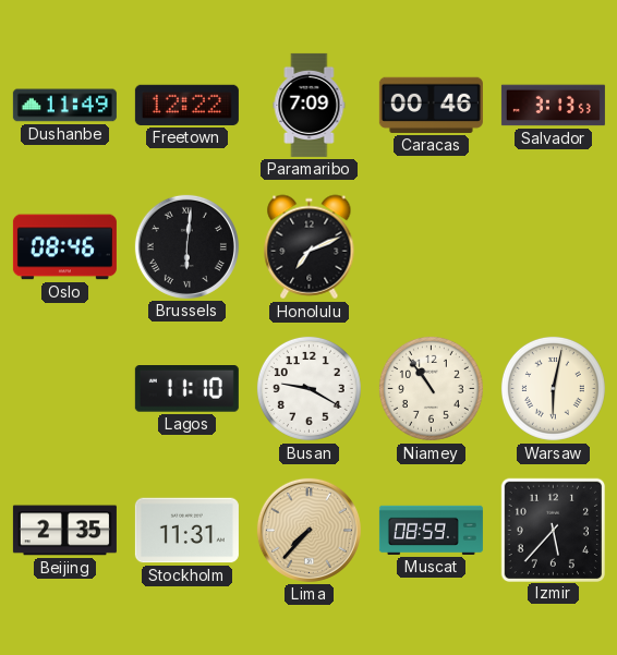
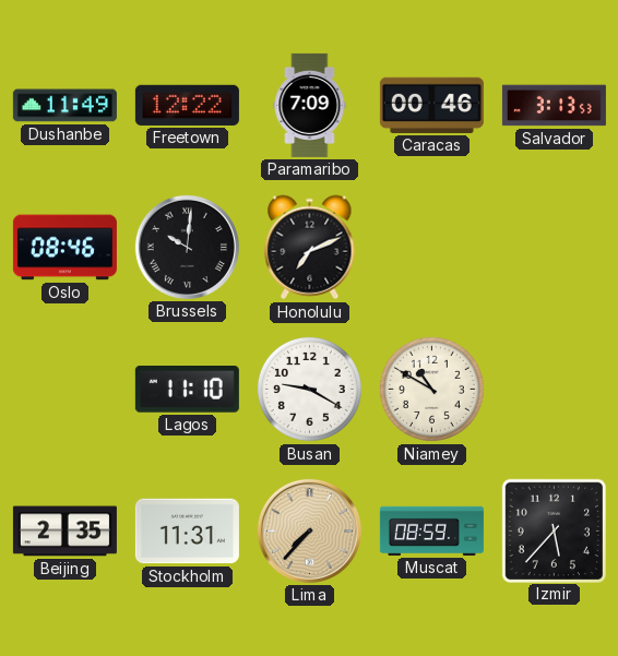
Brussels: 6:01 -> 10:01
Niamey: 10:54 -> 10:50
Warsaw: 6:02 -> none
